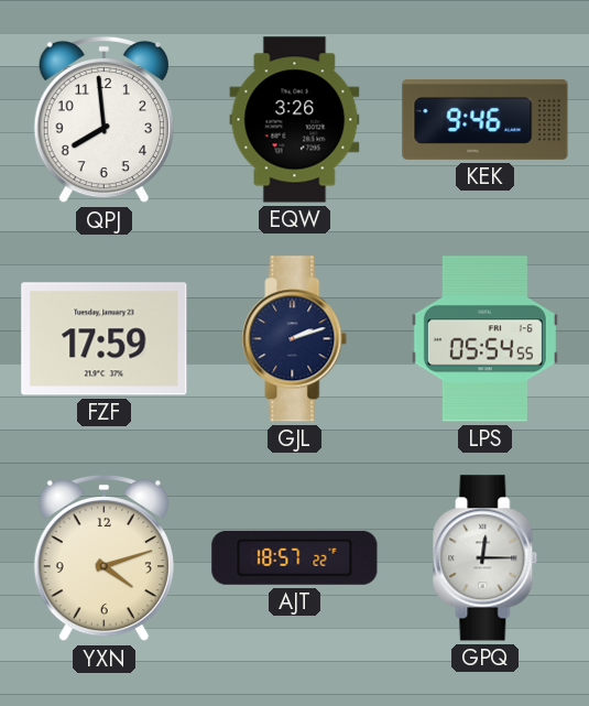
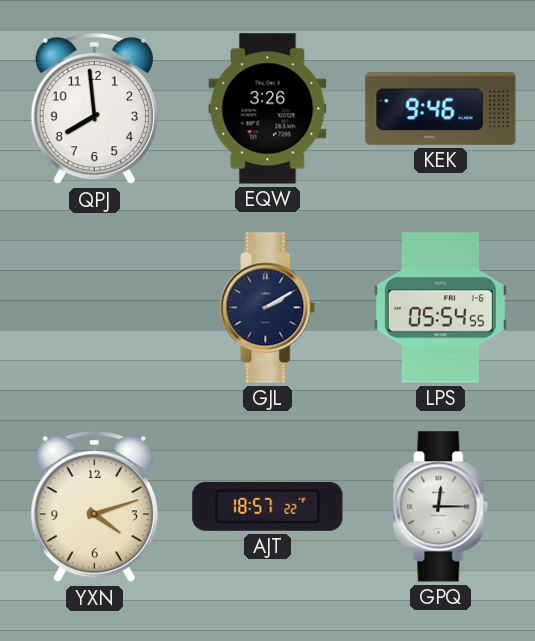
FZF: 17:59 -> none
GJL: 2:12 -> 2:10
